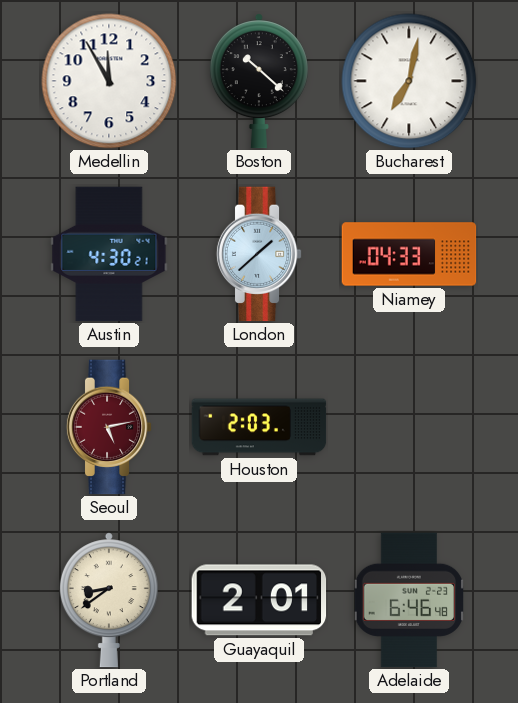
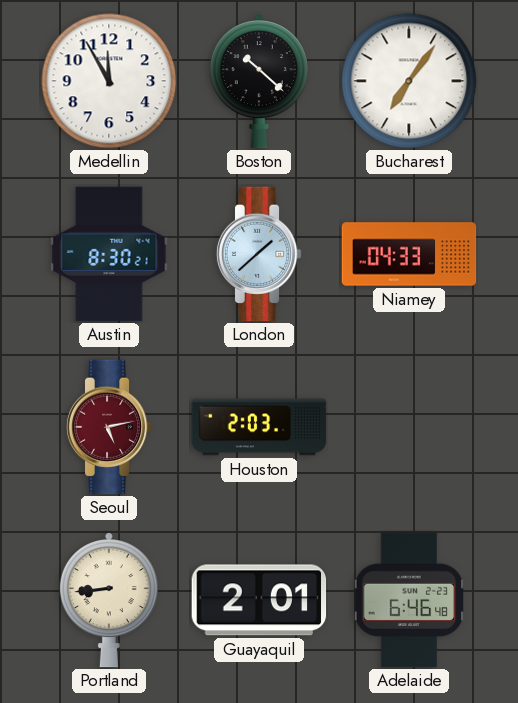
Bucharest: 7:02 -> 7:06
Austin: 4:30 -> 8:30
Portland: 8:39 -> 8:44
